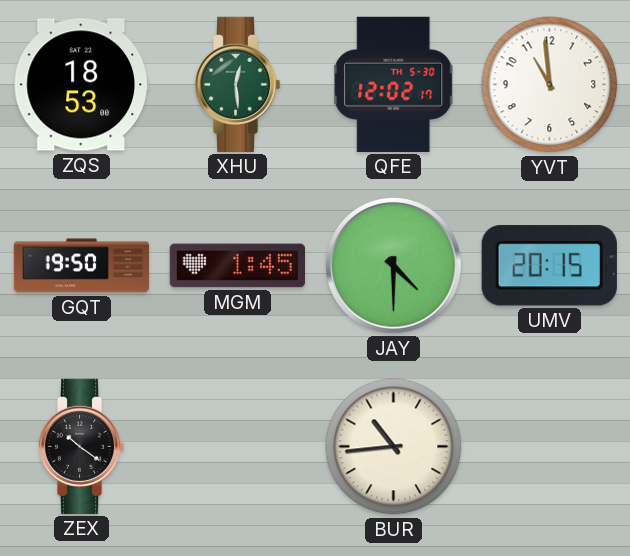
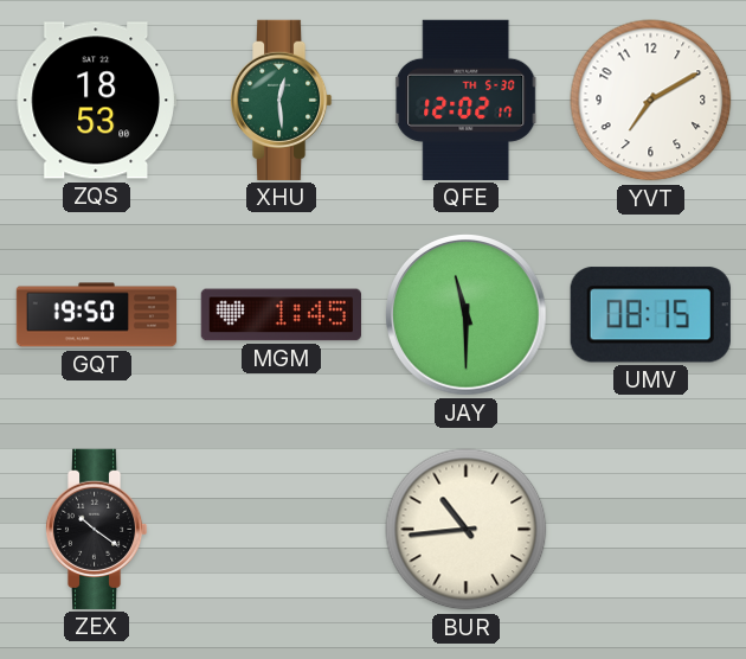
YVT: 10:59 -> 7:10
JAY: 4:30 -> 11:30
UMV: 20:15 -> 08:15
